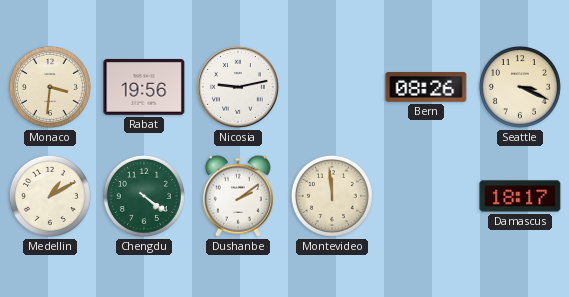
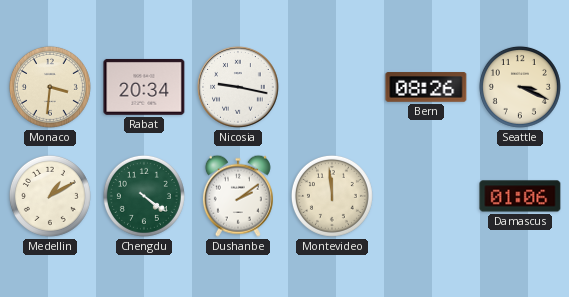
Rabat: 19:56 -> 20:34
Nicosia: 9:13 -> 9:17
Damascus: 18:17 -> 01:06
